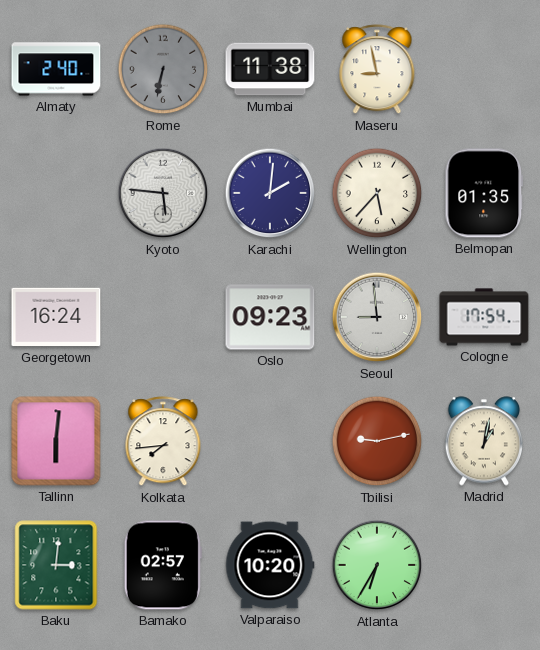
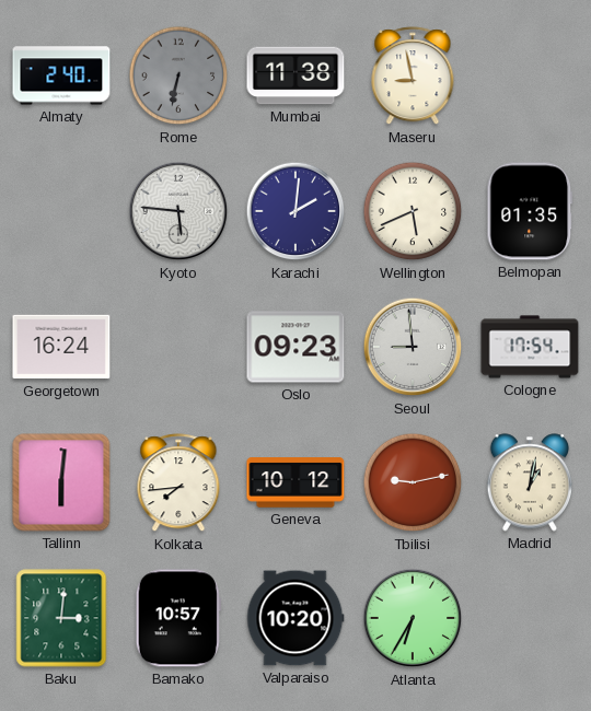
Wellington: 5:37 -> 5:41
Geneva: none -> 10:12
Bamako: 02:57 -> 10:57
